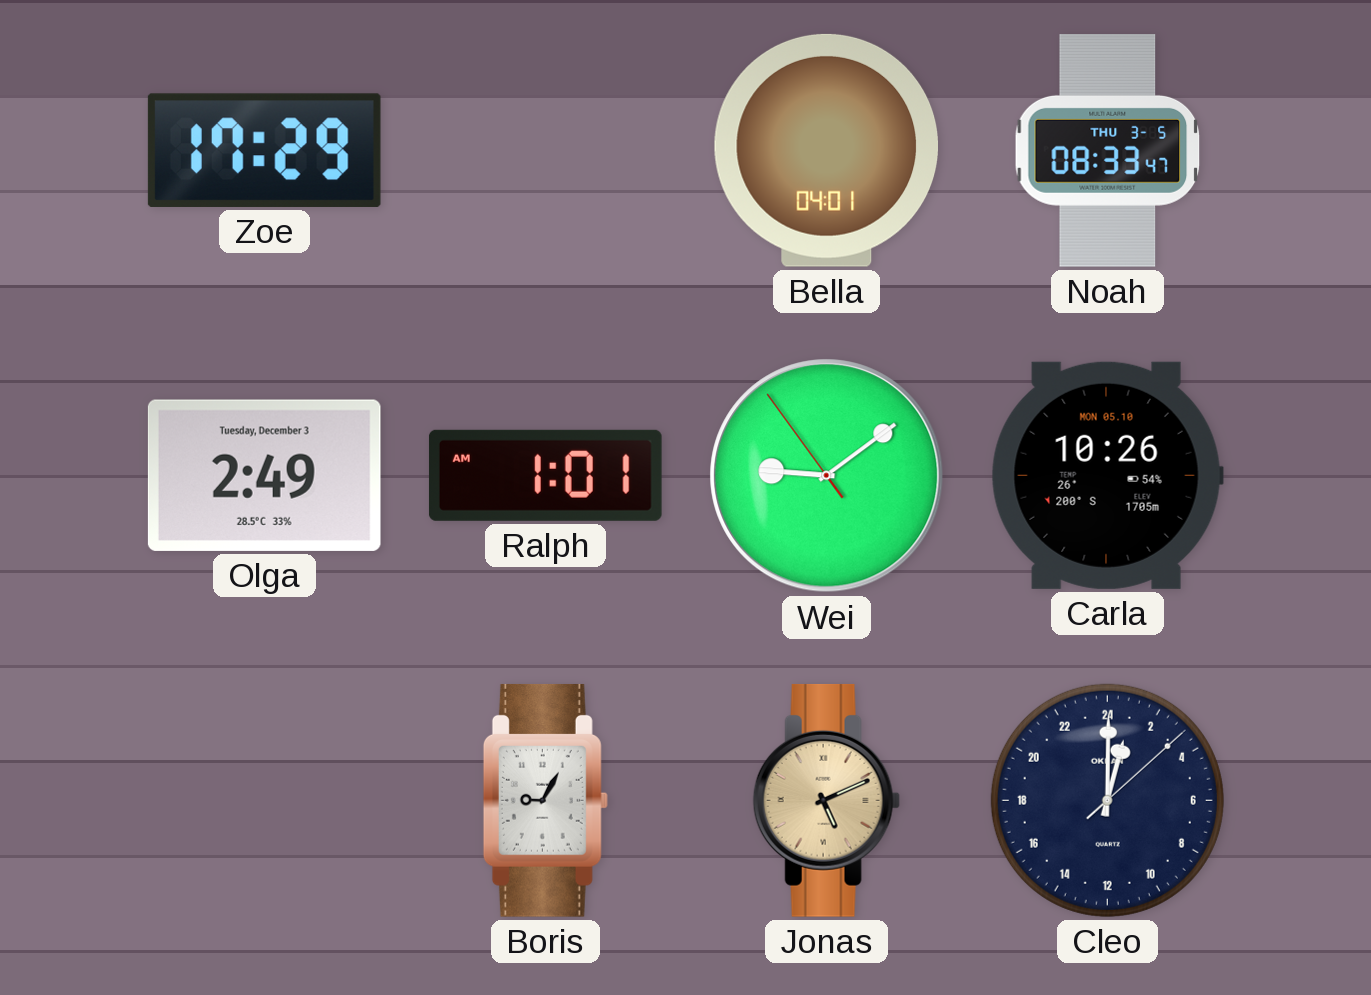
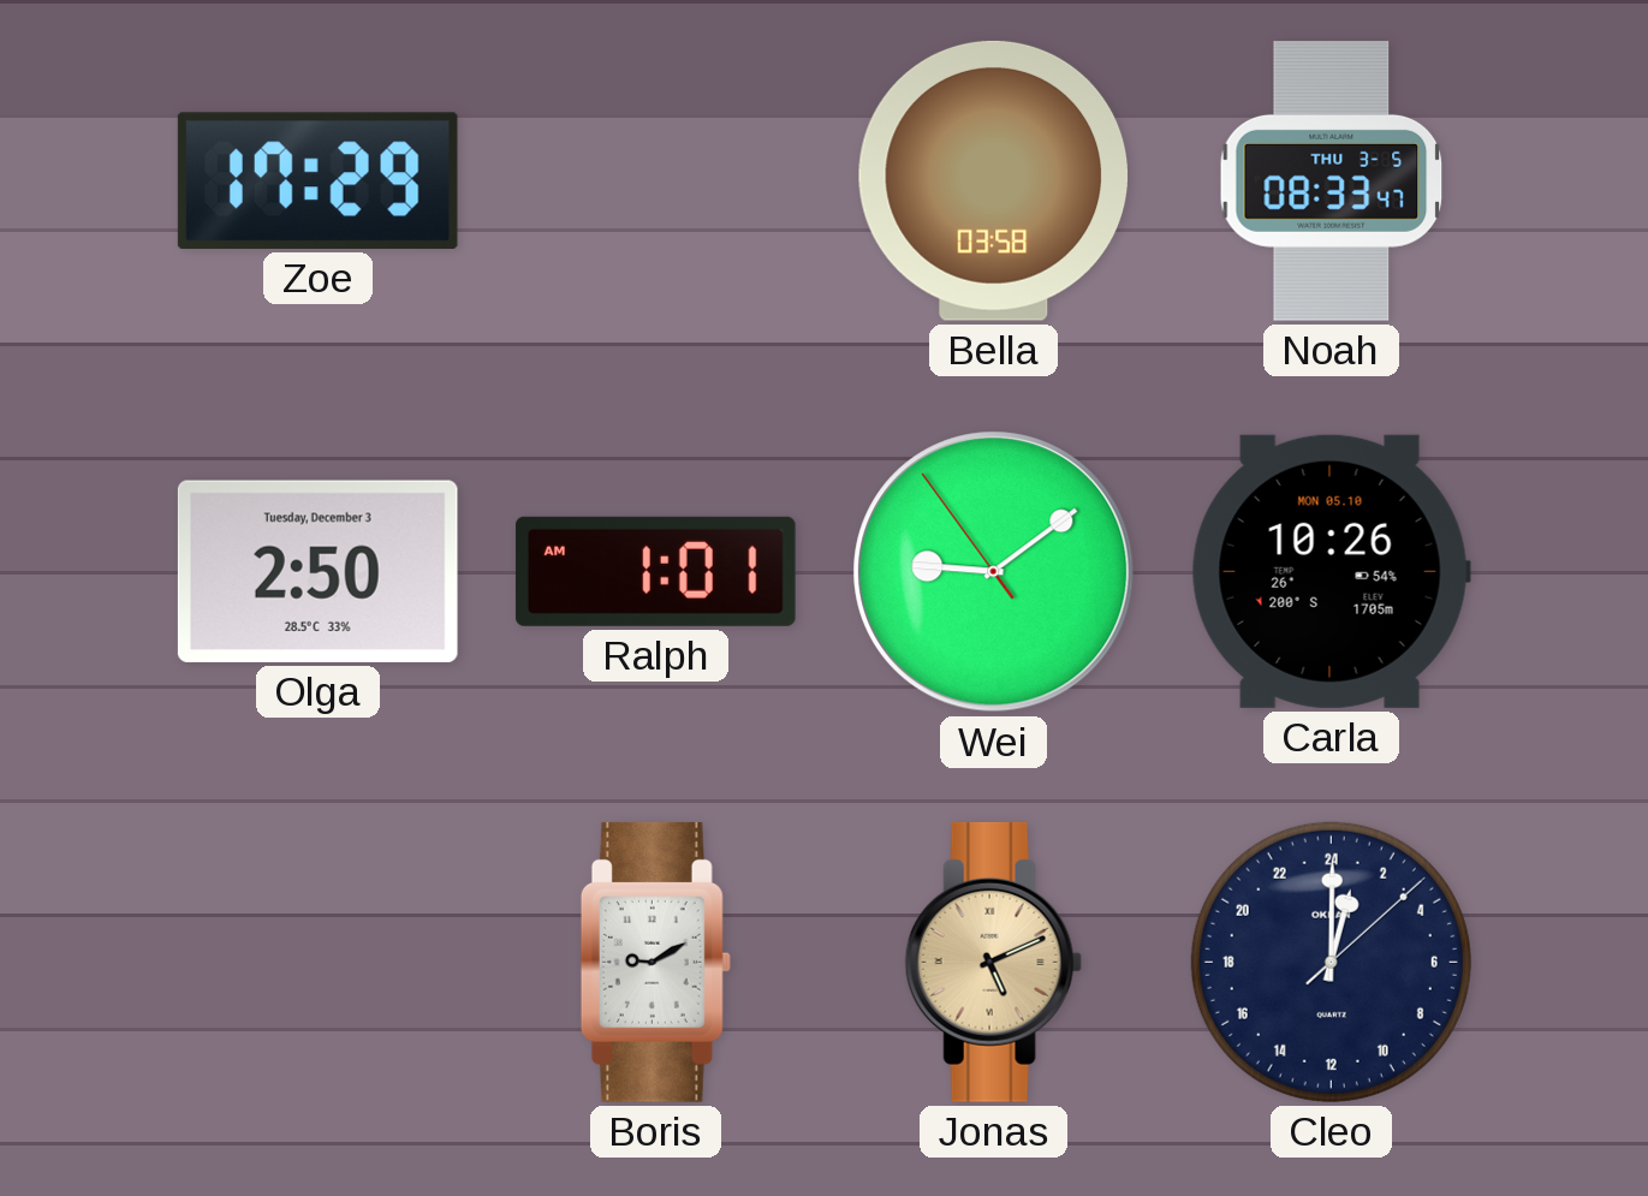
Bella: 04:01 -> 03:58
Olga: 2:49 -> 2:50
Boris: 9:05 -> 9:10
